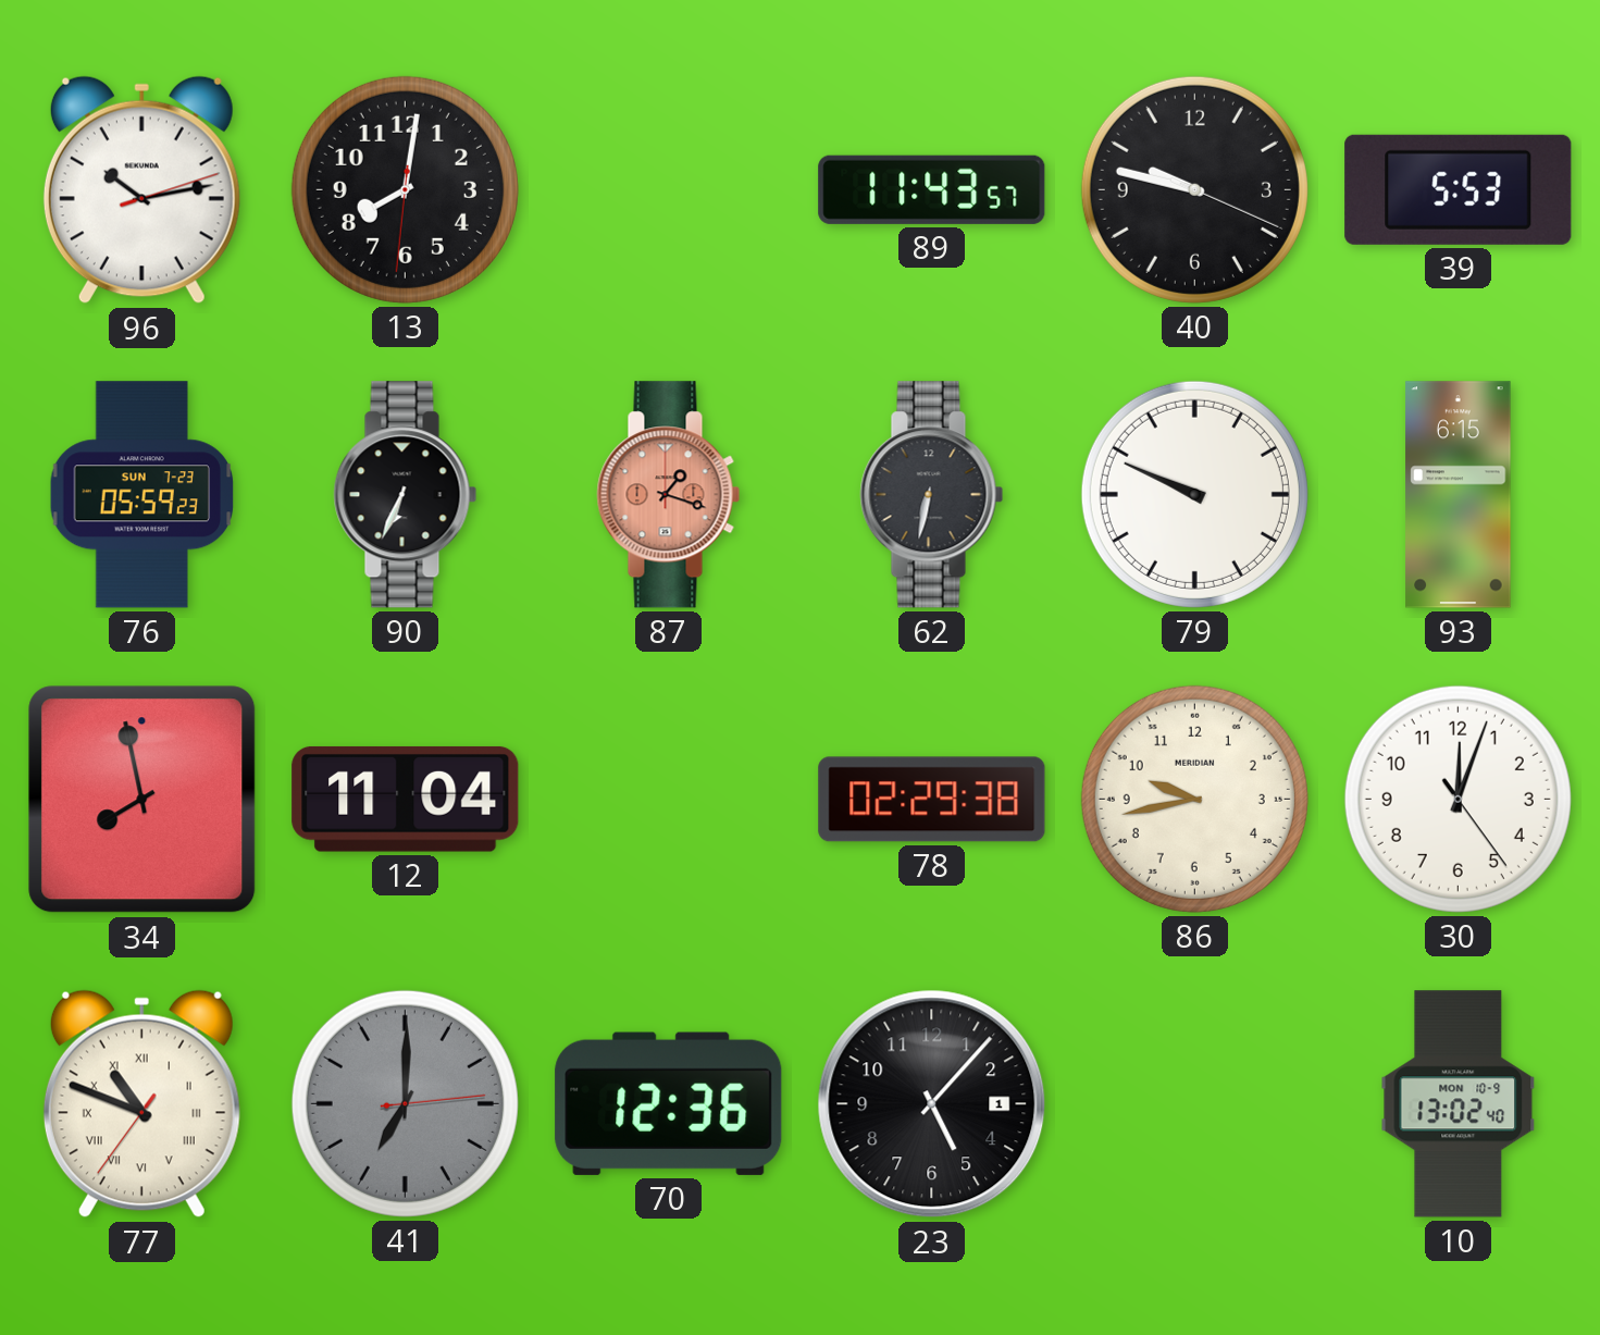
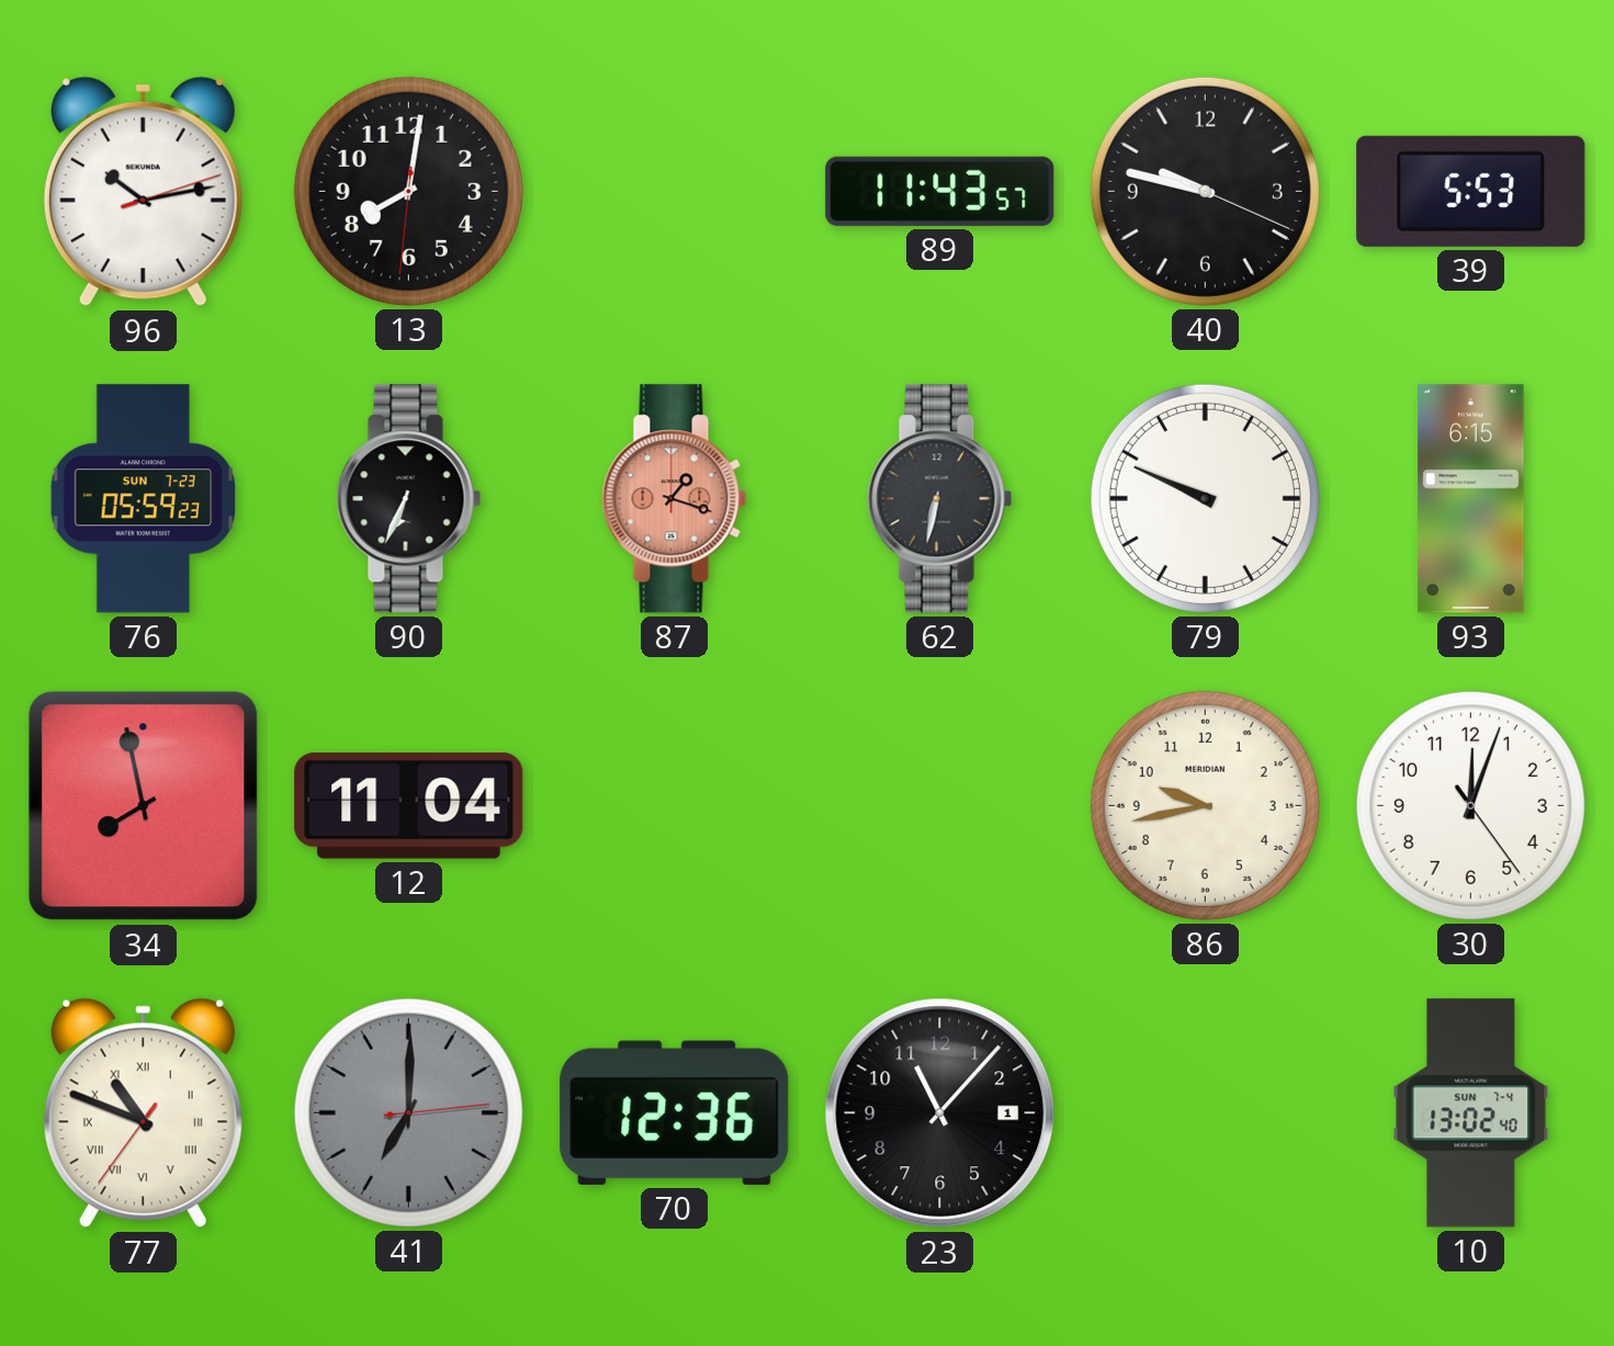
78: 02:29 -> none
23: 5:07 -> 11:07
10 date: MON 10-9 -> SUN 7-4
